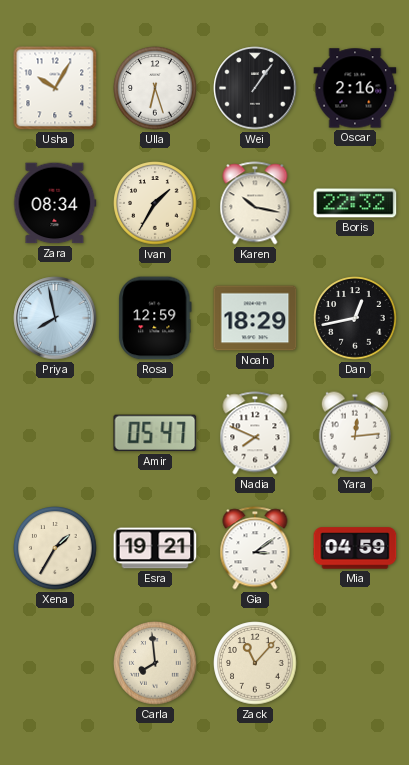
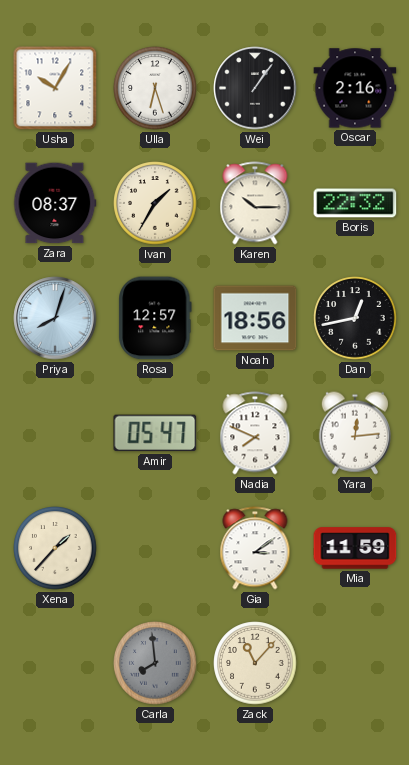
Zara: 08:34 -> 08:37
Karen: 10:17 -> 10:15
Priya: 7:58 -> 8:03
Rosa: 12:59 -> 12:57
Noah: 18:29 -> 18:56
Xena: 1:35 -> 1:37
Esra: 19:21 -> none
Mia: 04:59 -> 11:59
Carla dial: cream -> grey
